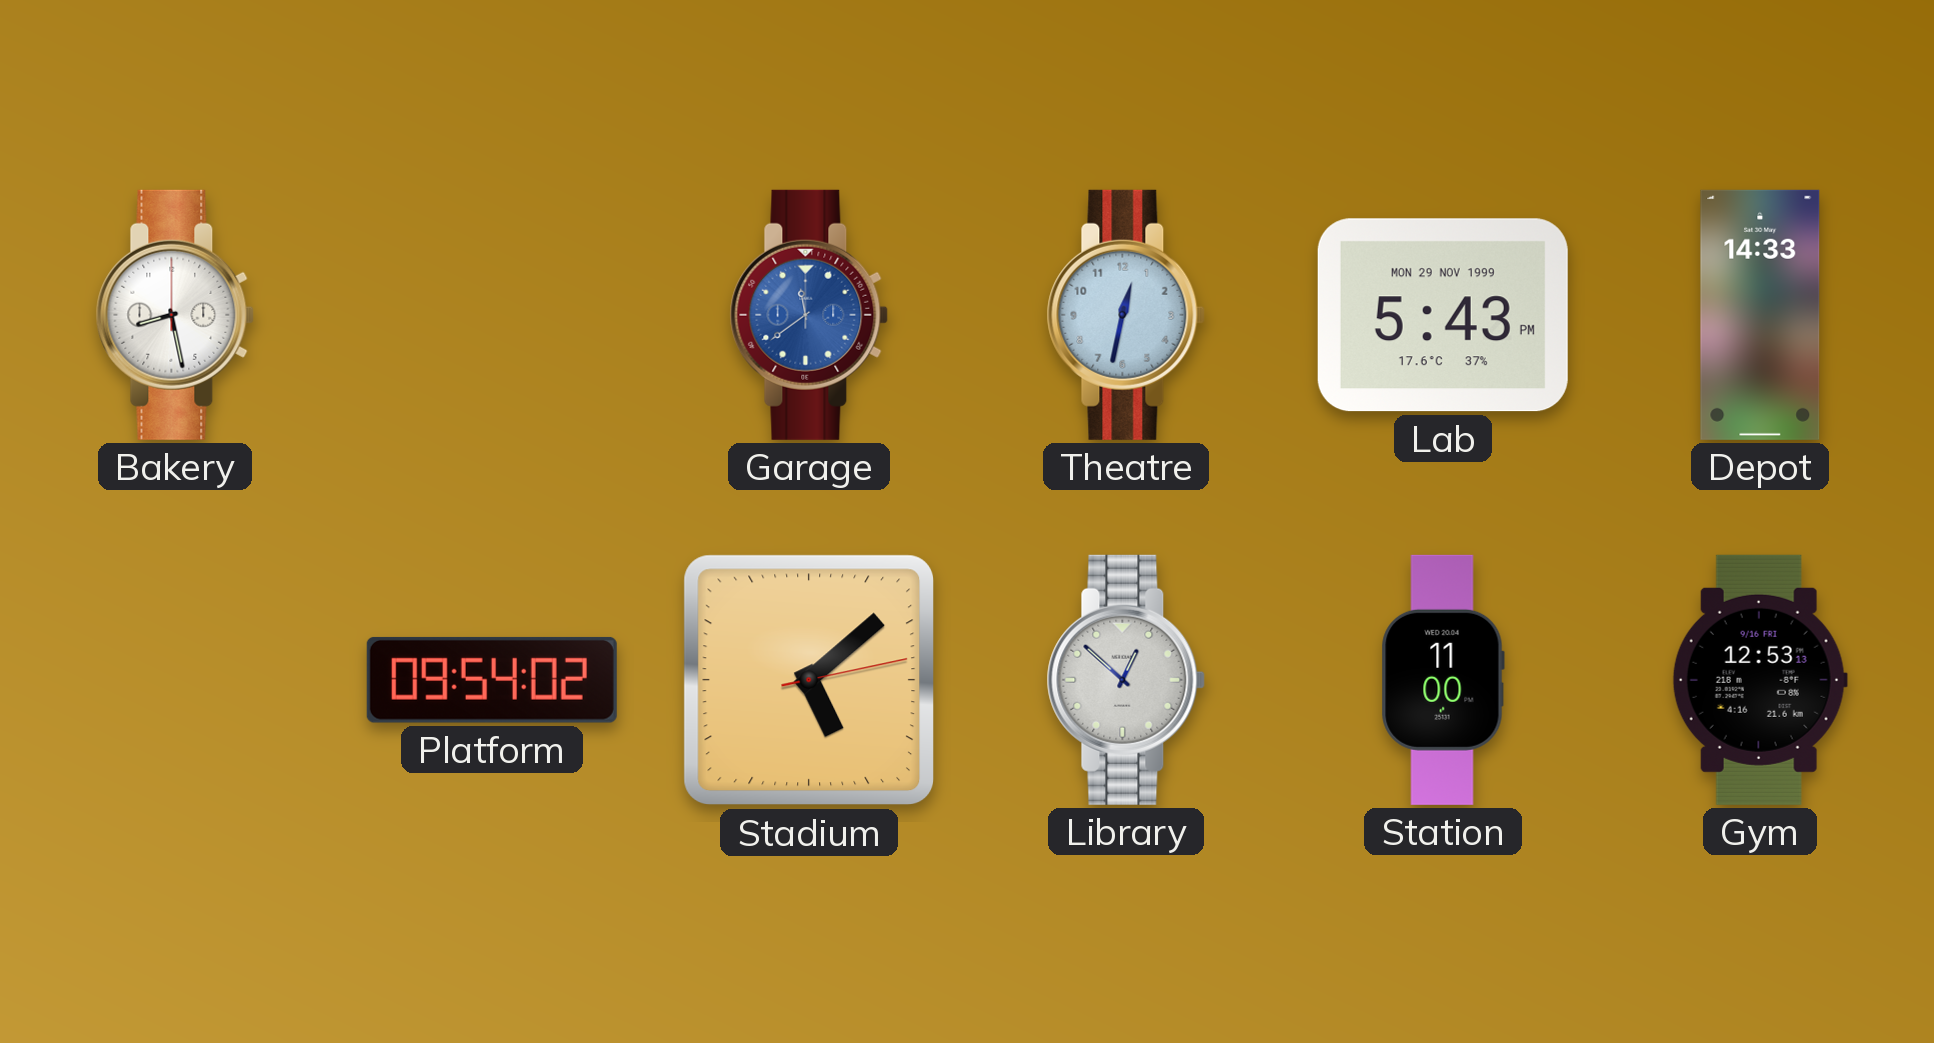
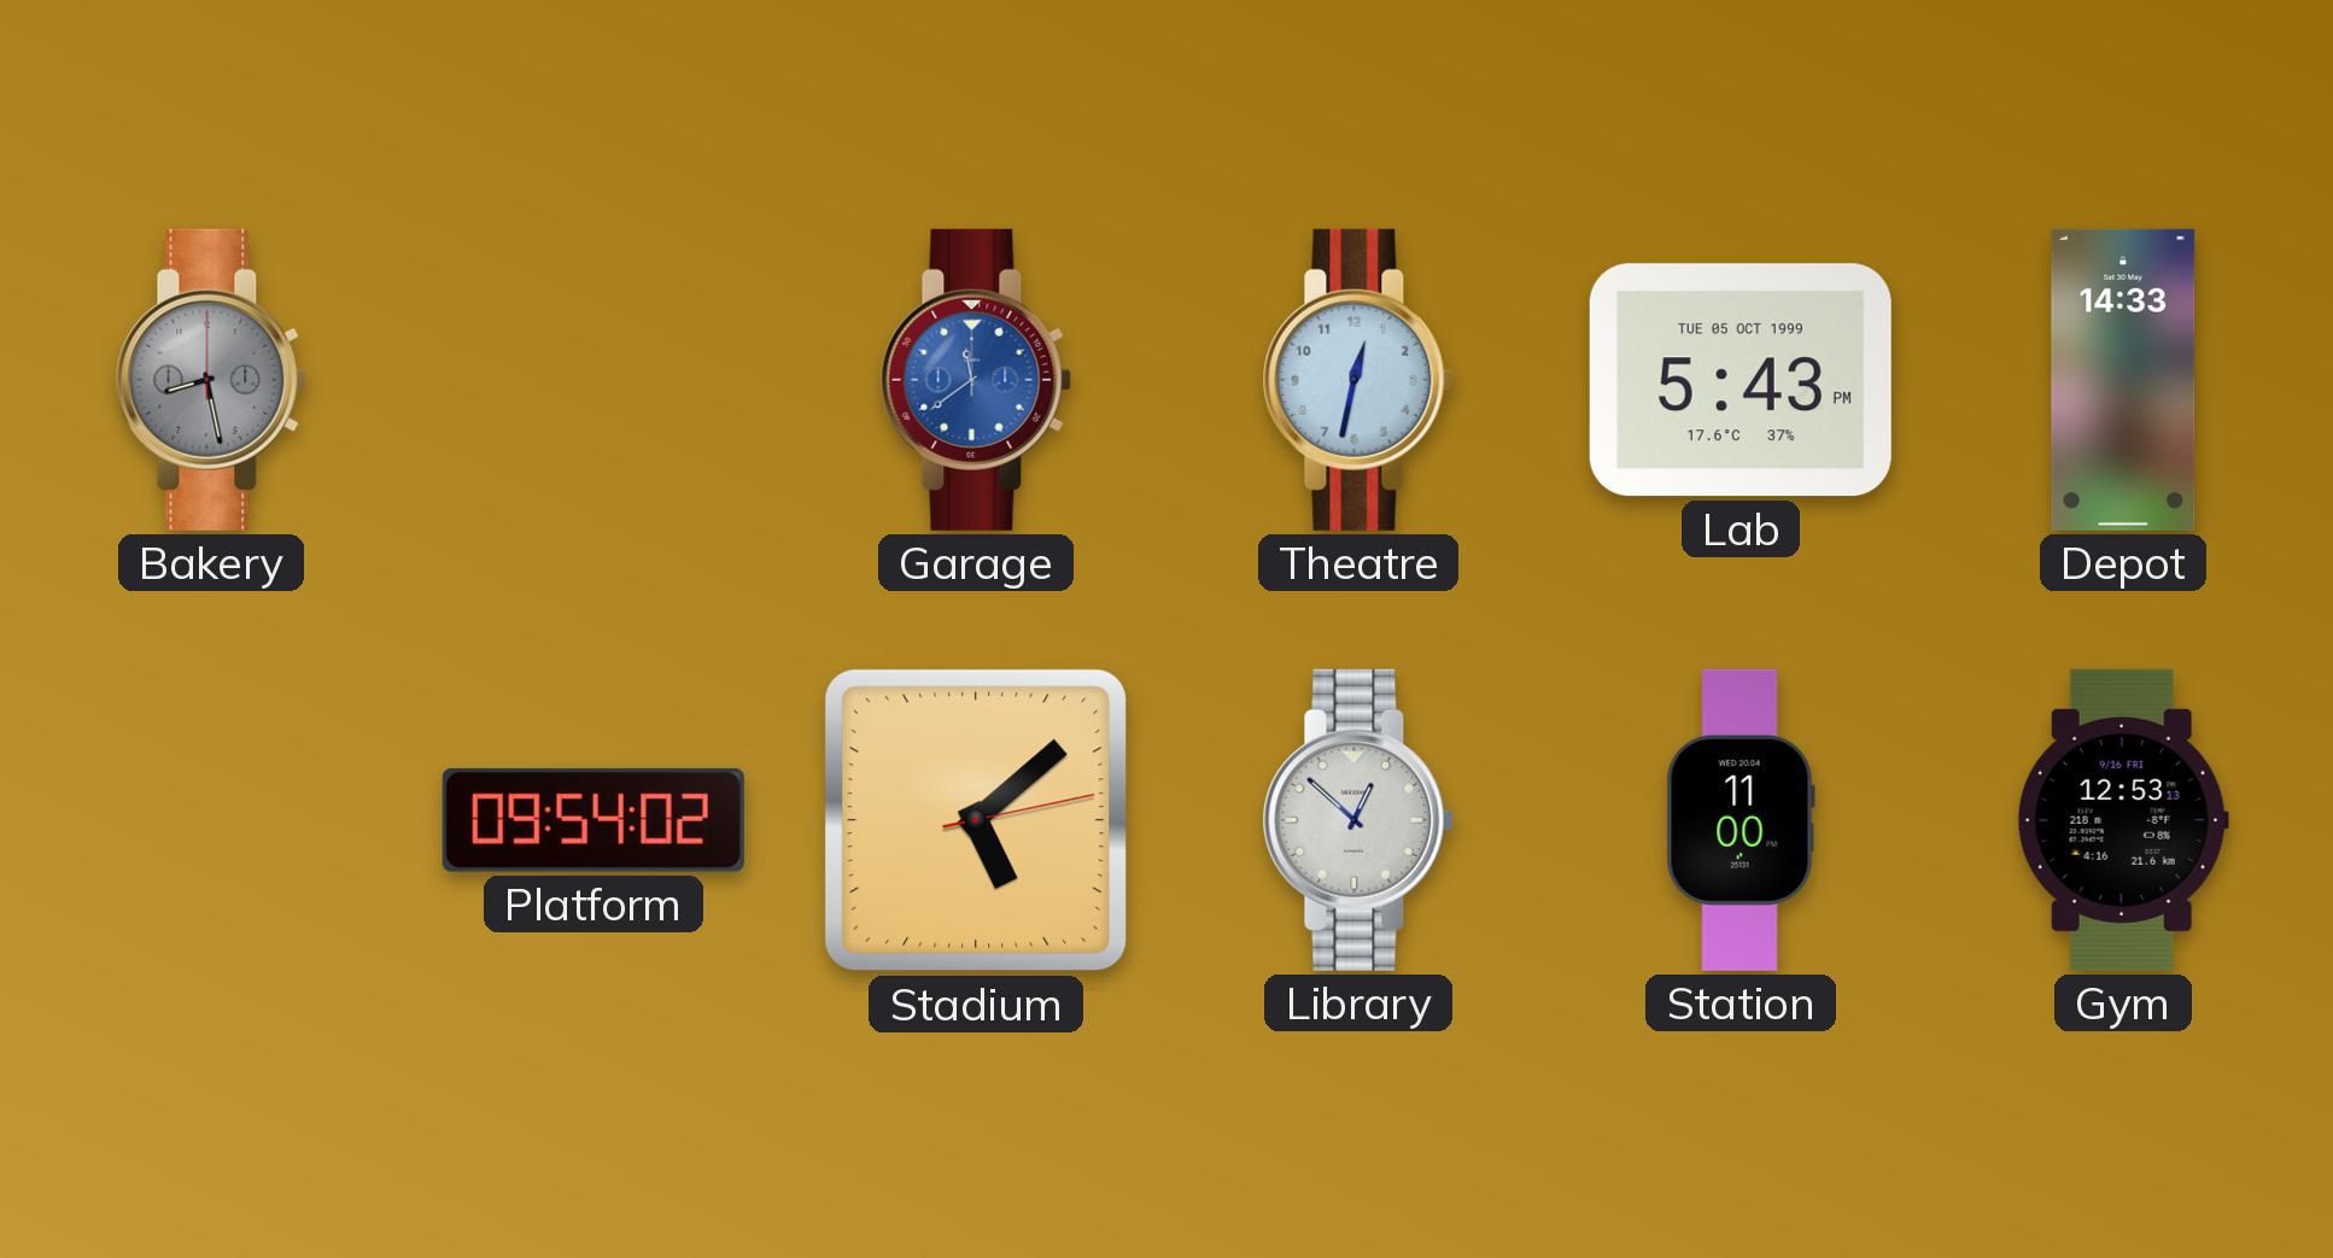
Bakery dial: white -> grey
Lab date: MON 29 NOV 1999 -> TUE 05 OCT 1999
